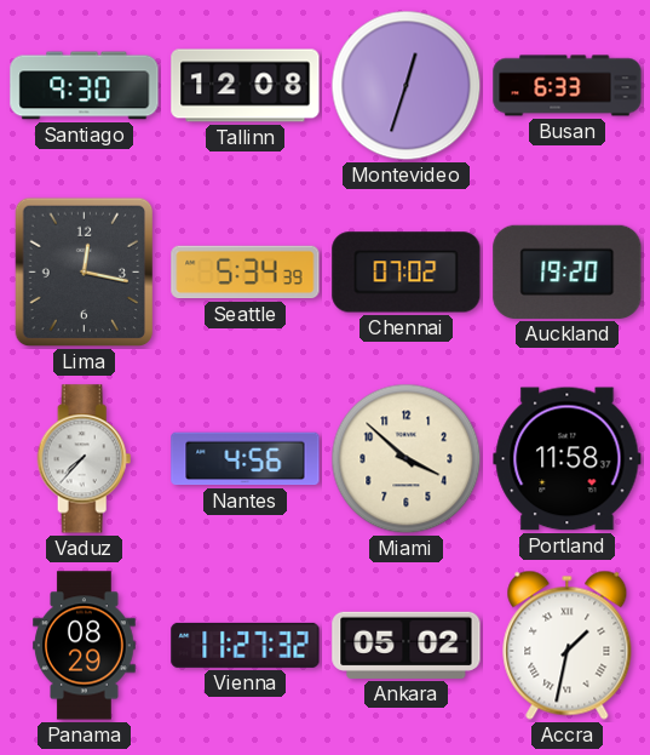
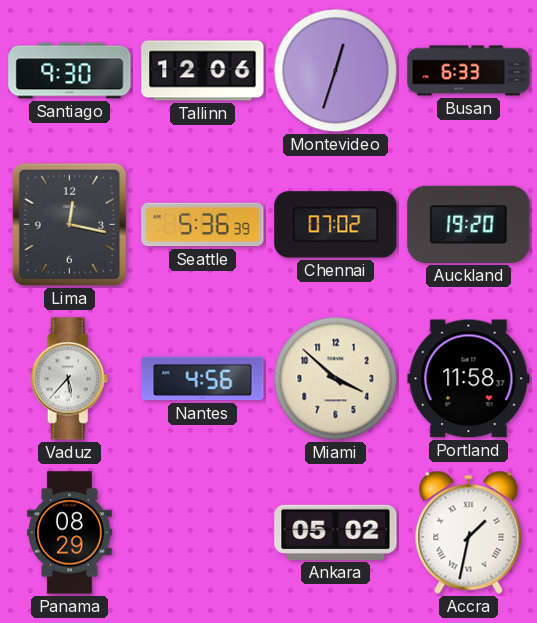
Tallinn: 12:08 -> 12:06
Seattle: 5:34 -> 5:36
Vaduz: 7:37 -> 5:37
Vienna: 11:27 -> none
